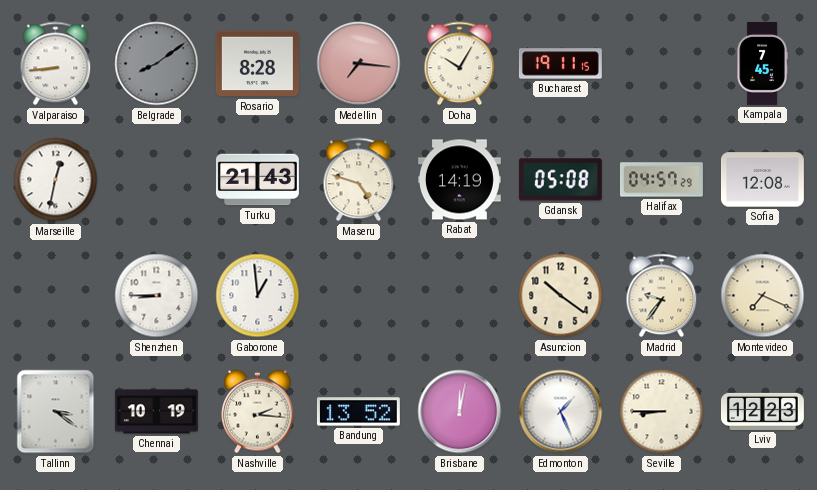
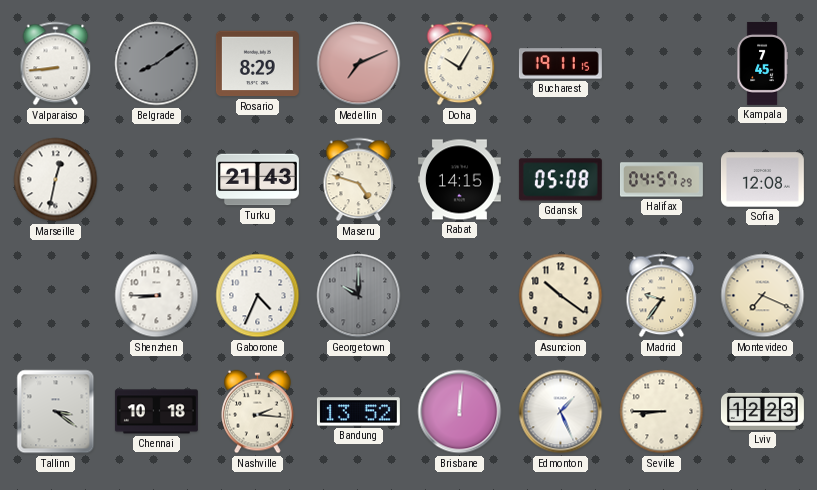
Rosario: 8:28 -> 8:29
Medellin: 7:16 -> 7:11
Rabat: 14:19 -> 14:15
Gaborone: 12:59 -> 4:34
Georgetown: none -> 10:00
Chennai: 10:19 -> 10:18
Brisbane: 12:02 -> 12:01
